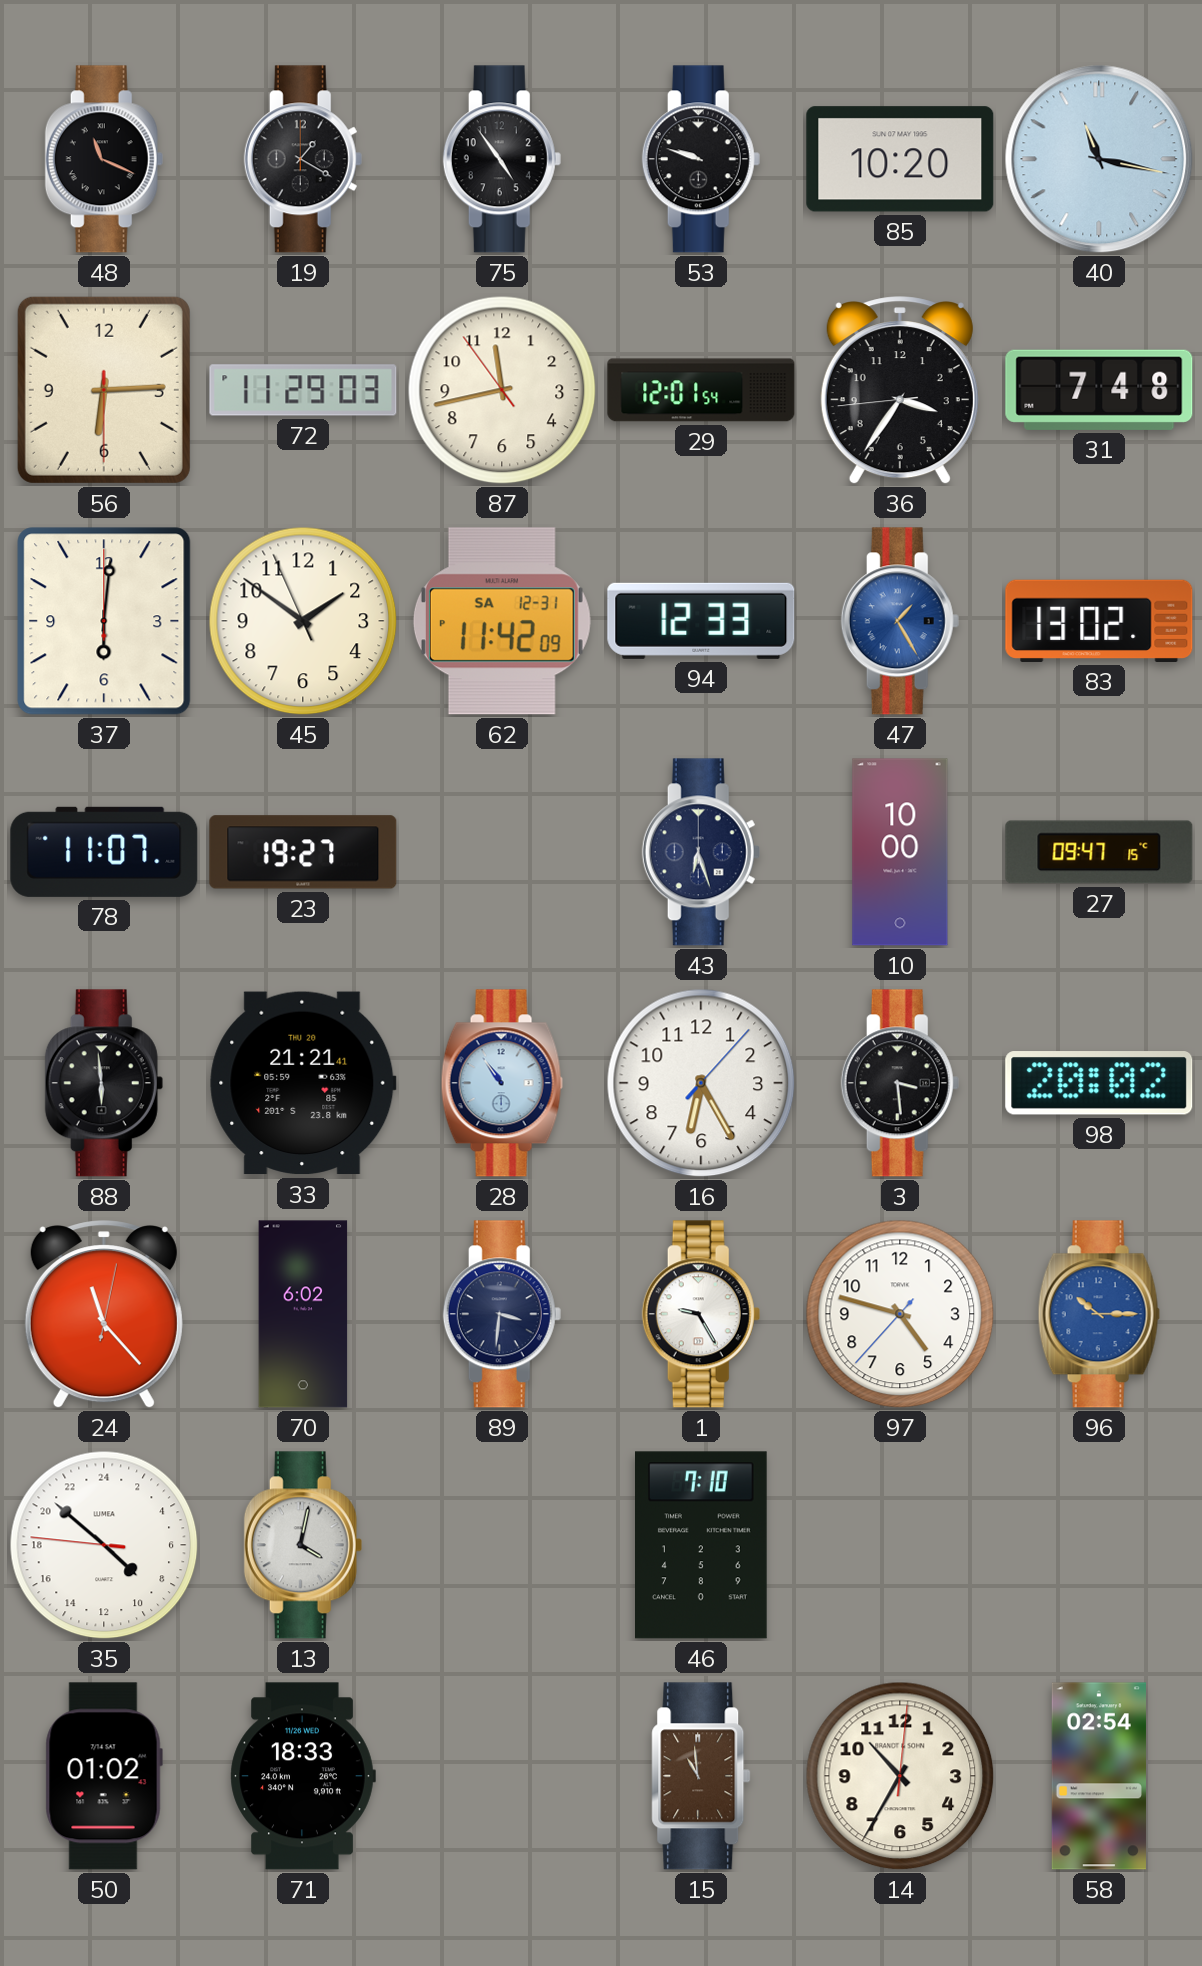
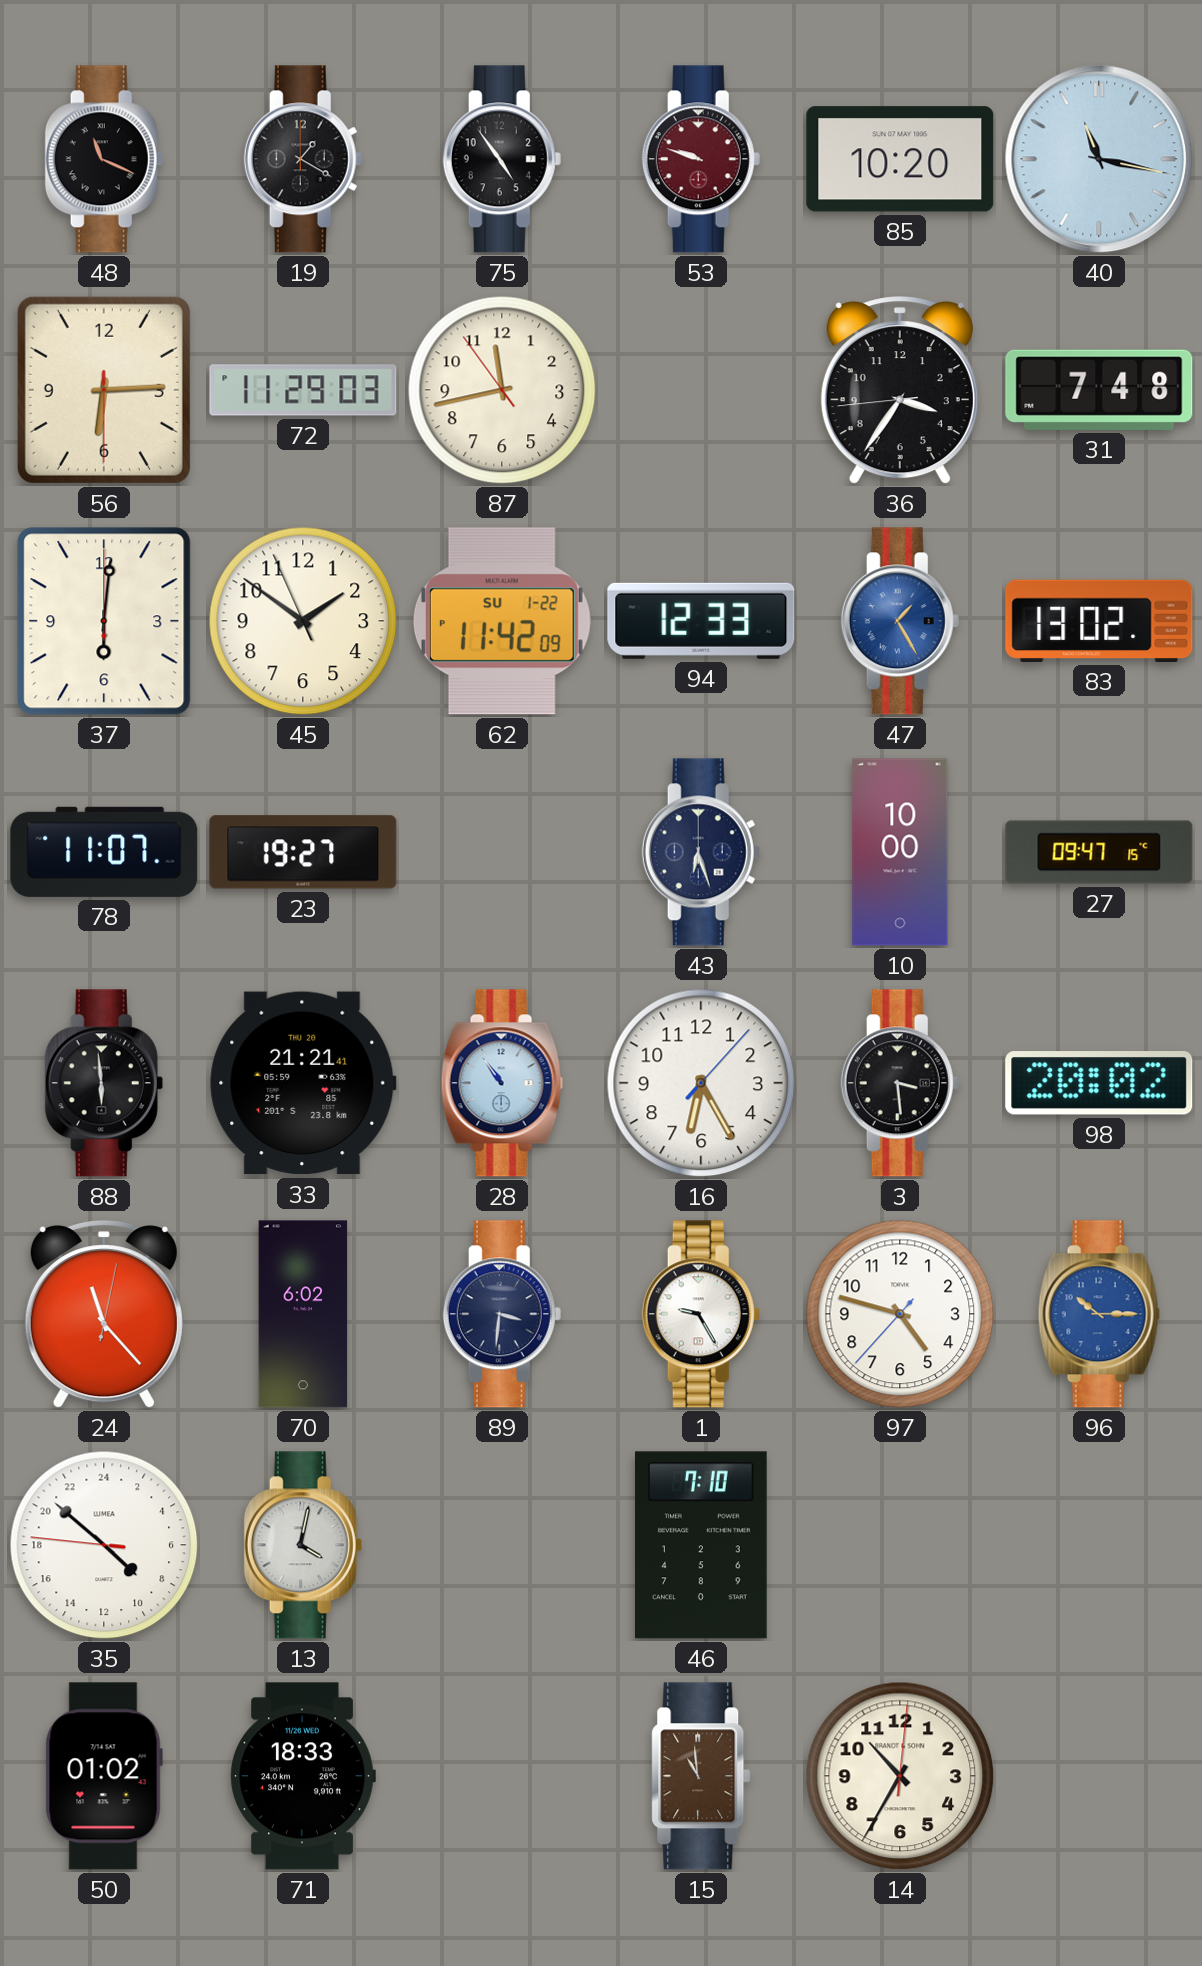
53 dial: black -> burgundy
29: 12:01 -> none
62 date: SA 12-31 -> SU 1-22
58: 02:54 -> none
